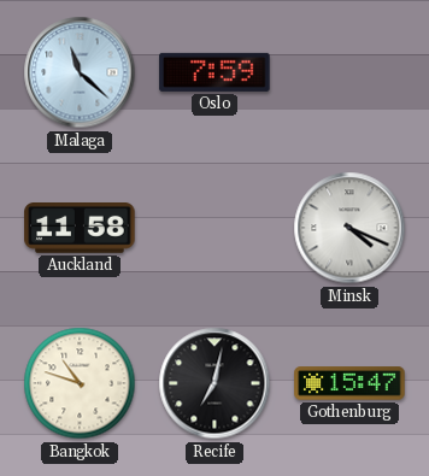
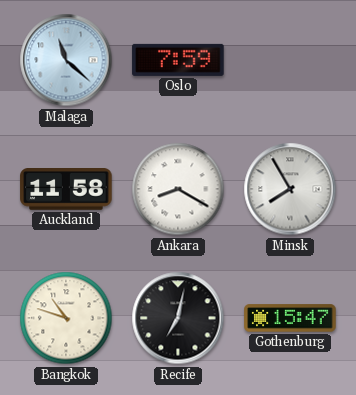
Ankara: none -> 8:20
Minsk: 4:19 -> 7:55
